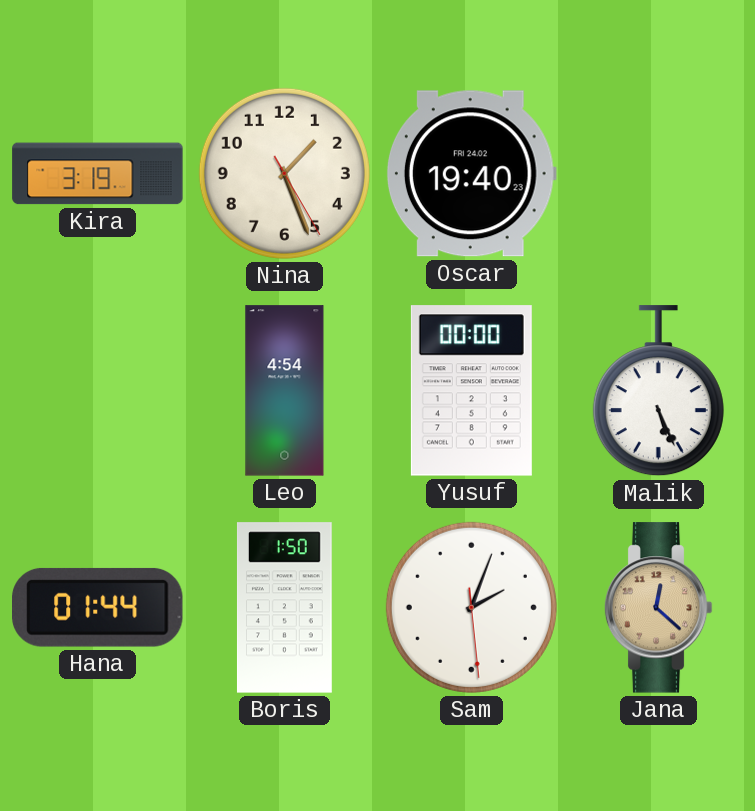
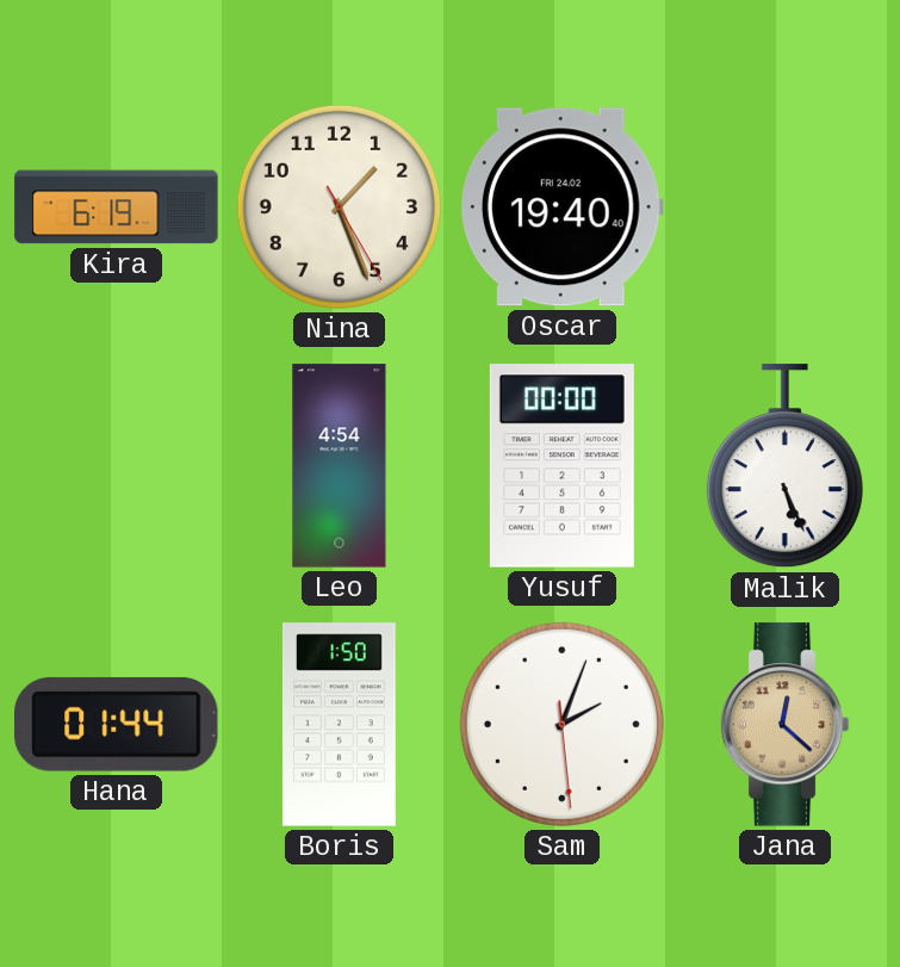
Kira: 3:19 -> 6:19
Oscar: 19:40:23 -> 19:40
